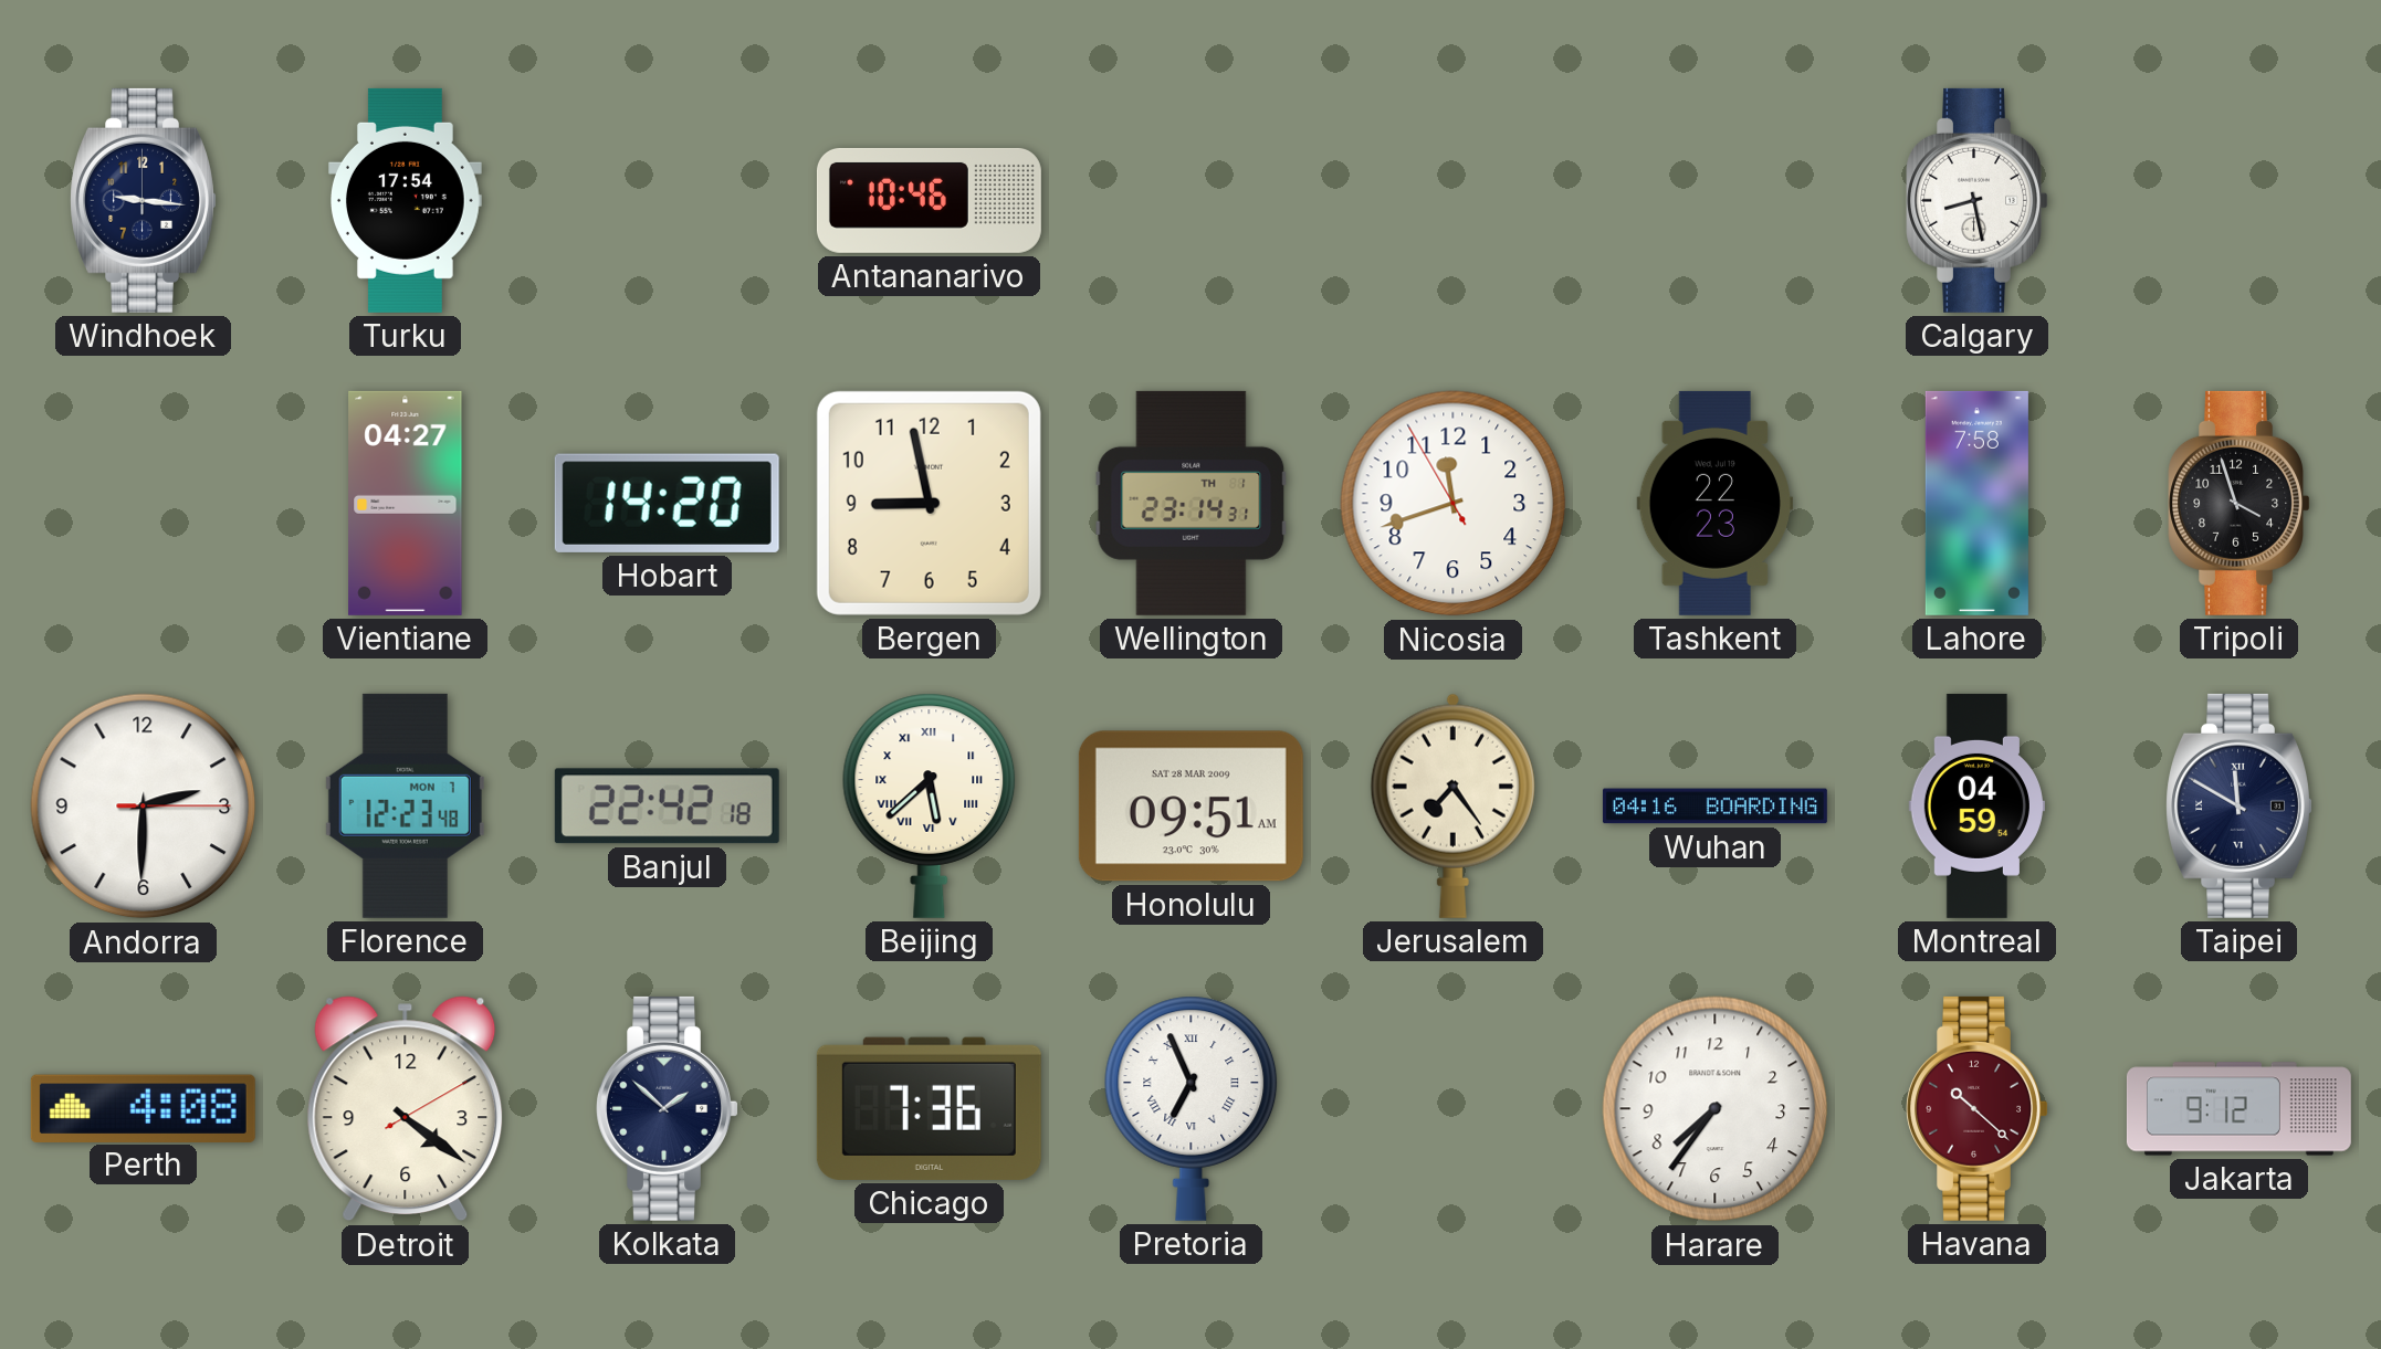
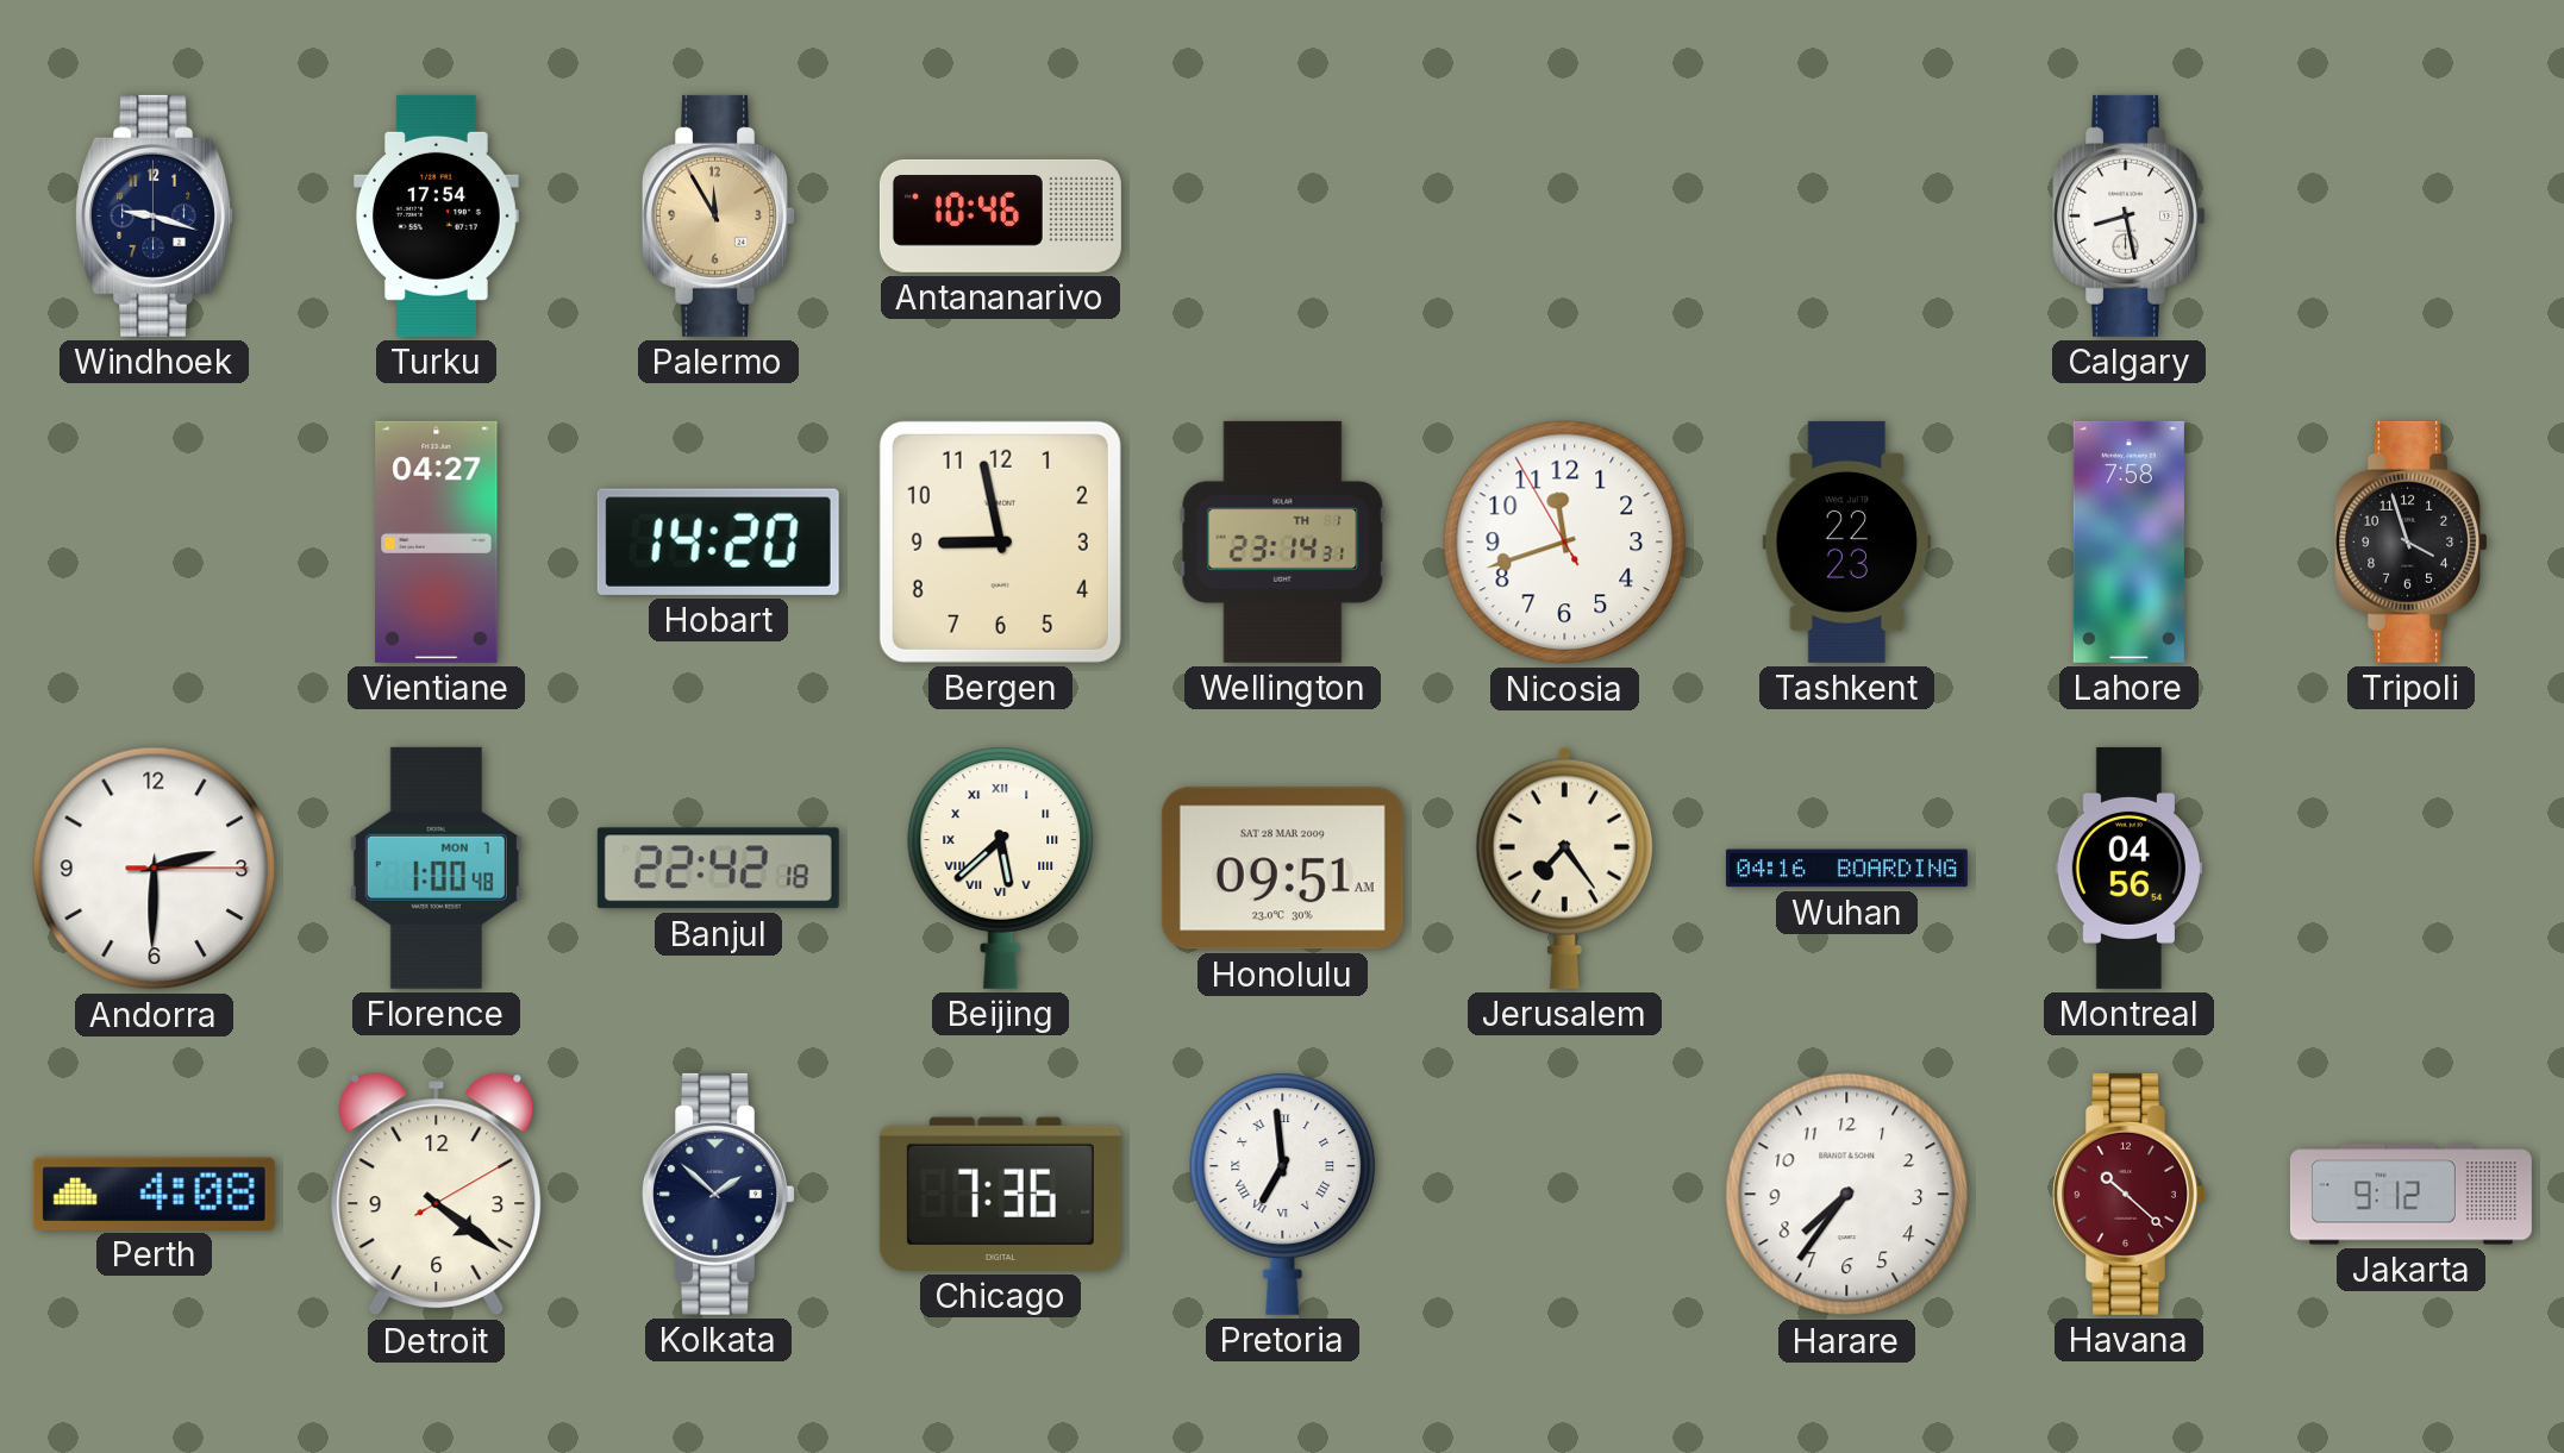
Windhoek: 9:16 -> 9:18
Palermo: none -> 11:55
Florence: 12:23 -> 1:00
Montreal: 04:59 -> 04:56
Taipei: 11:50 -> none
Pretoria: 6:56 -> 6:59
